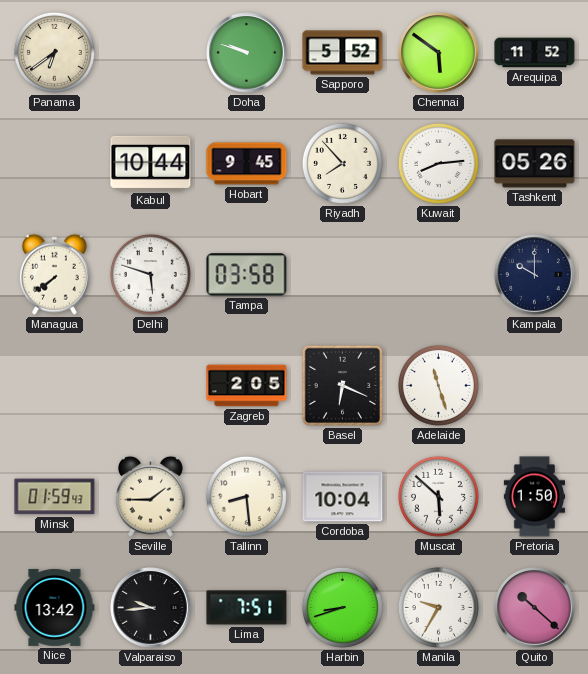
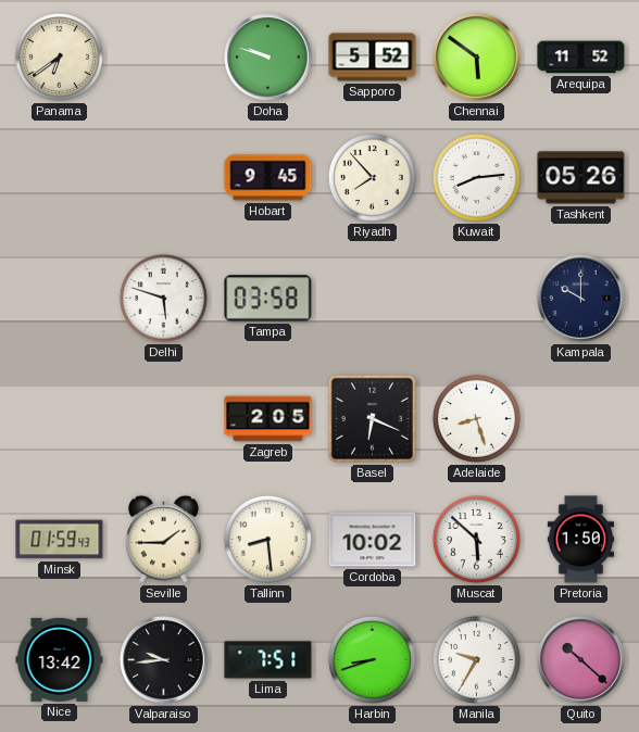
Kabul: 10:44 -> none
Managua: 7:39 -> none
Adelaide: 11:27 -> 8:27
Cordoba: 10:04 -> 10:02
